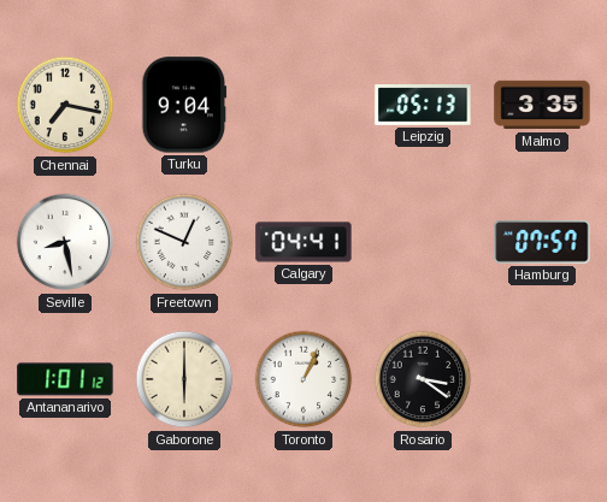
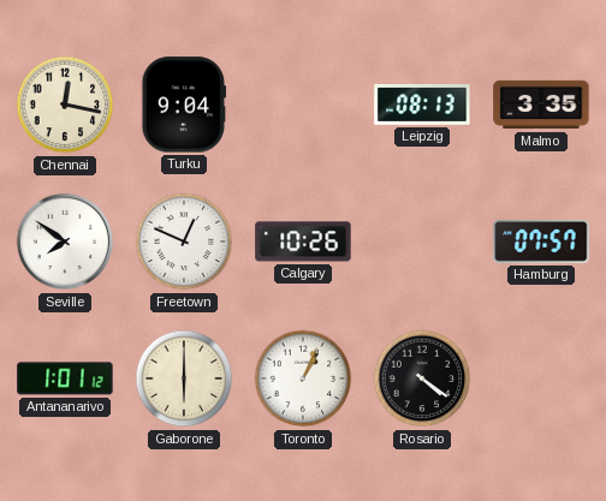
Chennai: 7:17 -> 12:17
Leipzig: 05:13 -> 08:13
Seville: 8:28 -> 7:51
Calgary: 04:41 -> 10:26
Rosario: 3:21 -> 4:21
